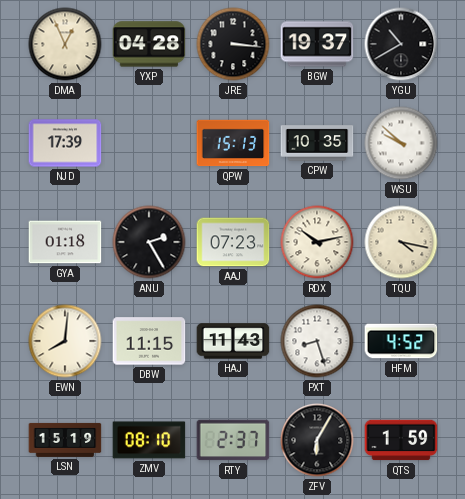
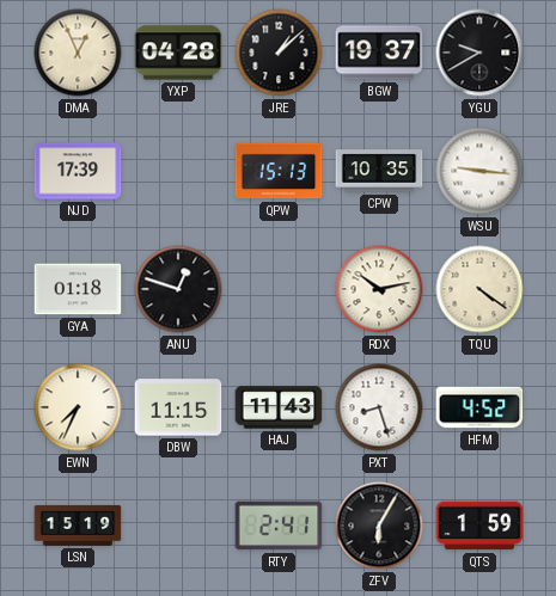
JRE: 3:16 -> 1:08
YGU: 10:40 -> 9:40
WSU: 9:52 -> 9:16
ANU: 2:25 -> 12:48
AAJ: 07:23 -> none
TQU: 4:17 -> 4:21
EWN: 8:01 -> 7:34
ZMV: 08:10 -> none
RTY: 2:37 -> 2:41
